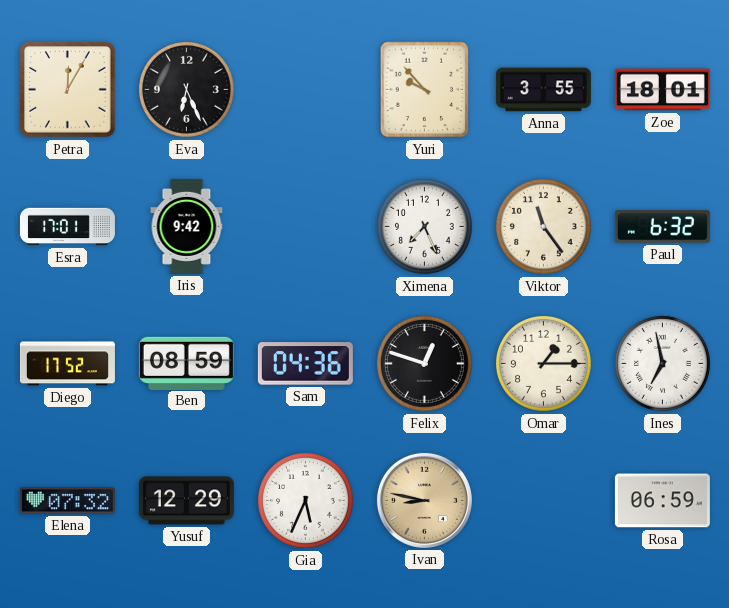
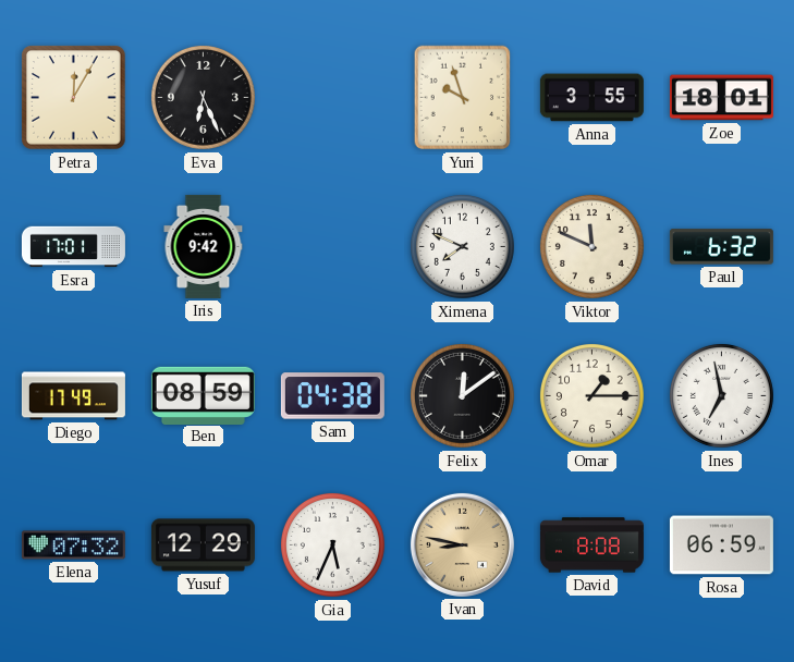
Yuri: 9:53 -> 9:57
Ximena: 7:26 -> 7:49
Viktor: 11:24 -> 11:49
Diego: 17:52 -> 17:49
Sam: 04:36 -> 04:38
Felix: 12:48 -> 12:09
David: none -> 8:08
